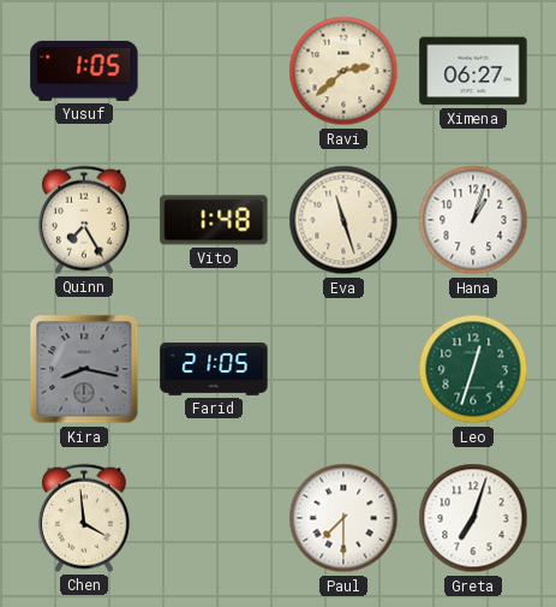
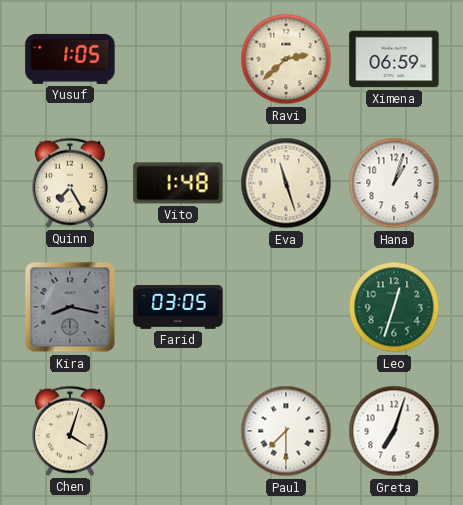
Ximena: 06:27 -> 06:59
Farid: 21:05 -> 03:05
Chen: 3:59 -> 4:03
